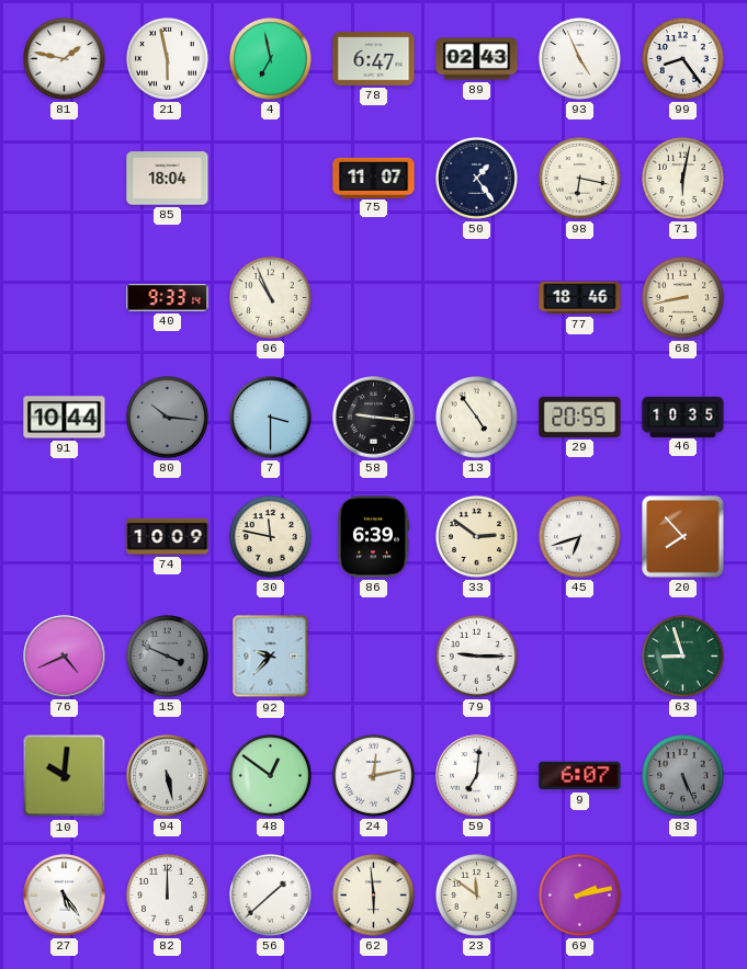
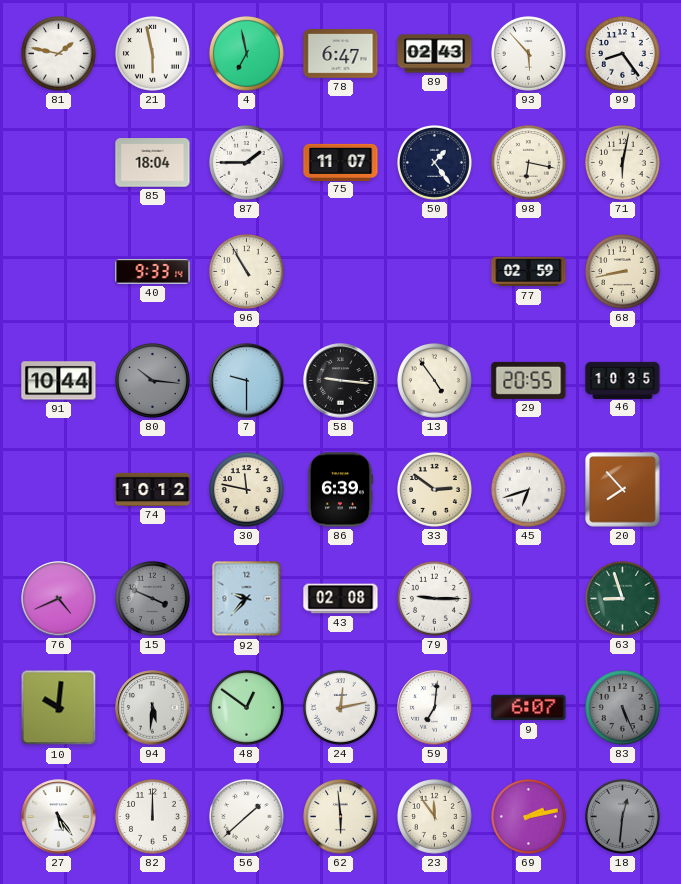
93: 4:56 -> 5:53
87: none -> 1:45
96: 10:56 -> 10:55
77: 18:46 -> 02:59
7: 3:30 -> 9:30
74: 10:09 -> 10:12
43: none -> 02:08
94: 5:28 -> 5:31
23: 11:51 -> 11:54
18: none -> 12:31
